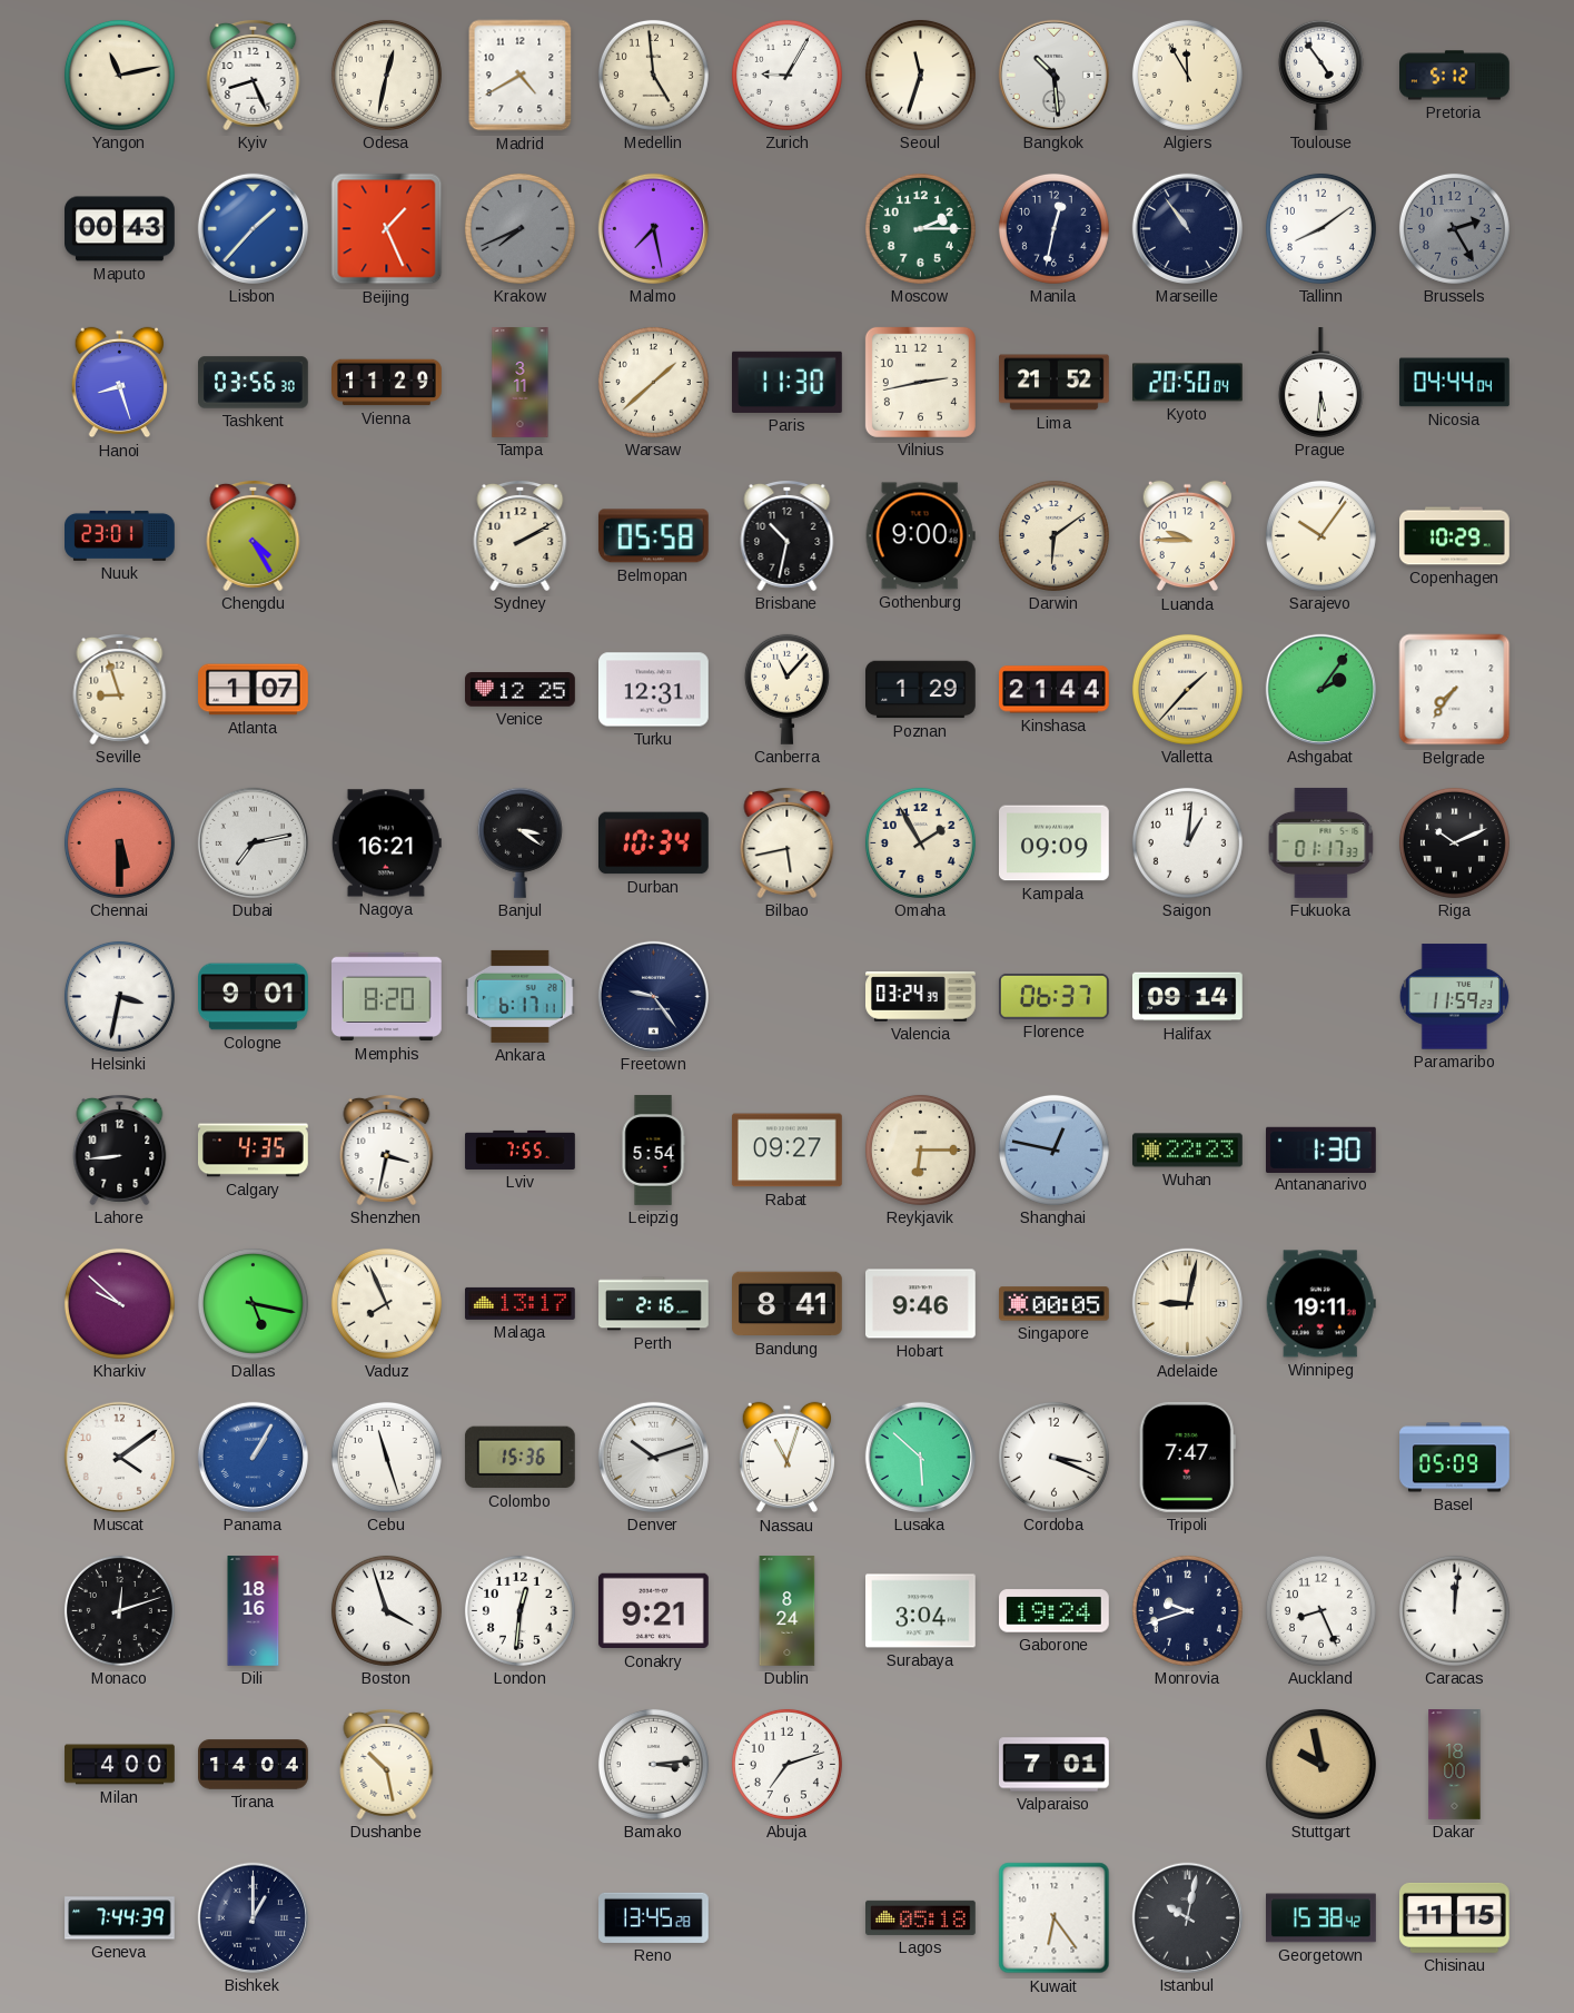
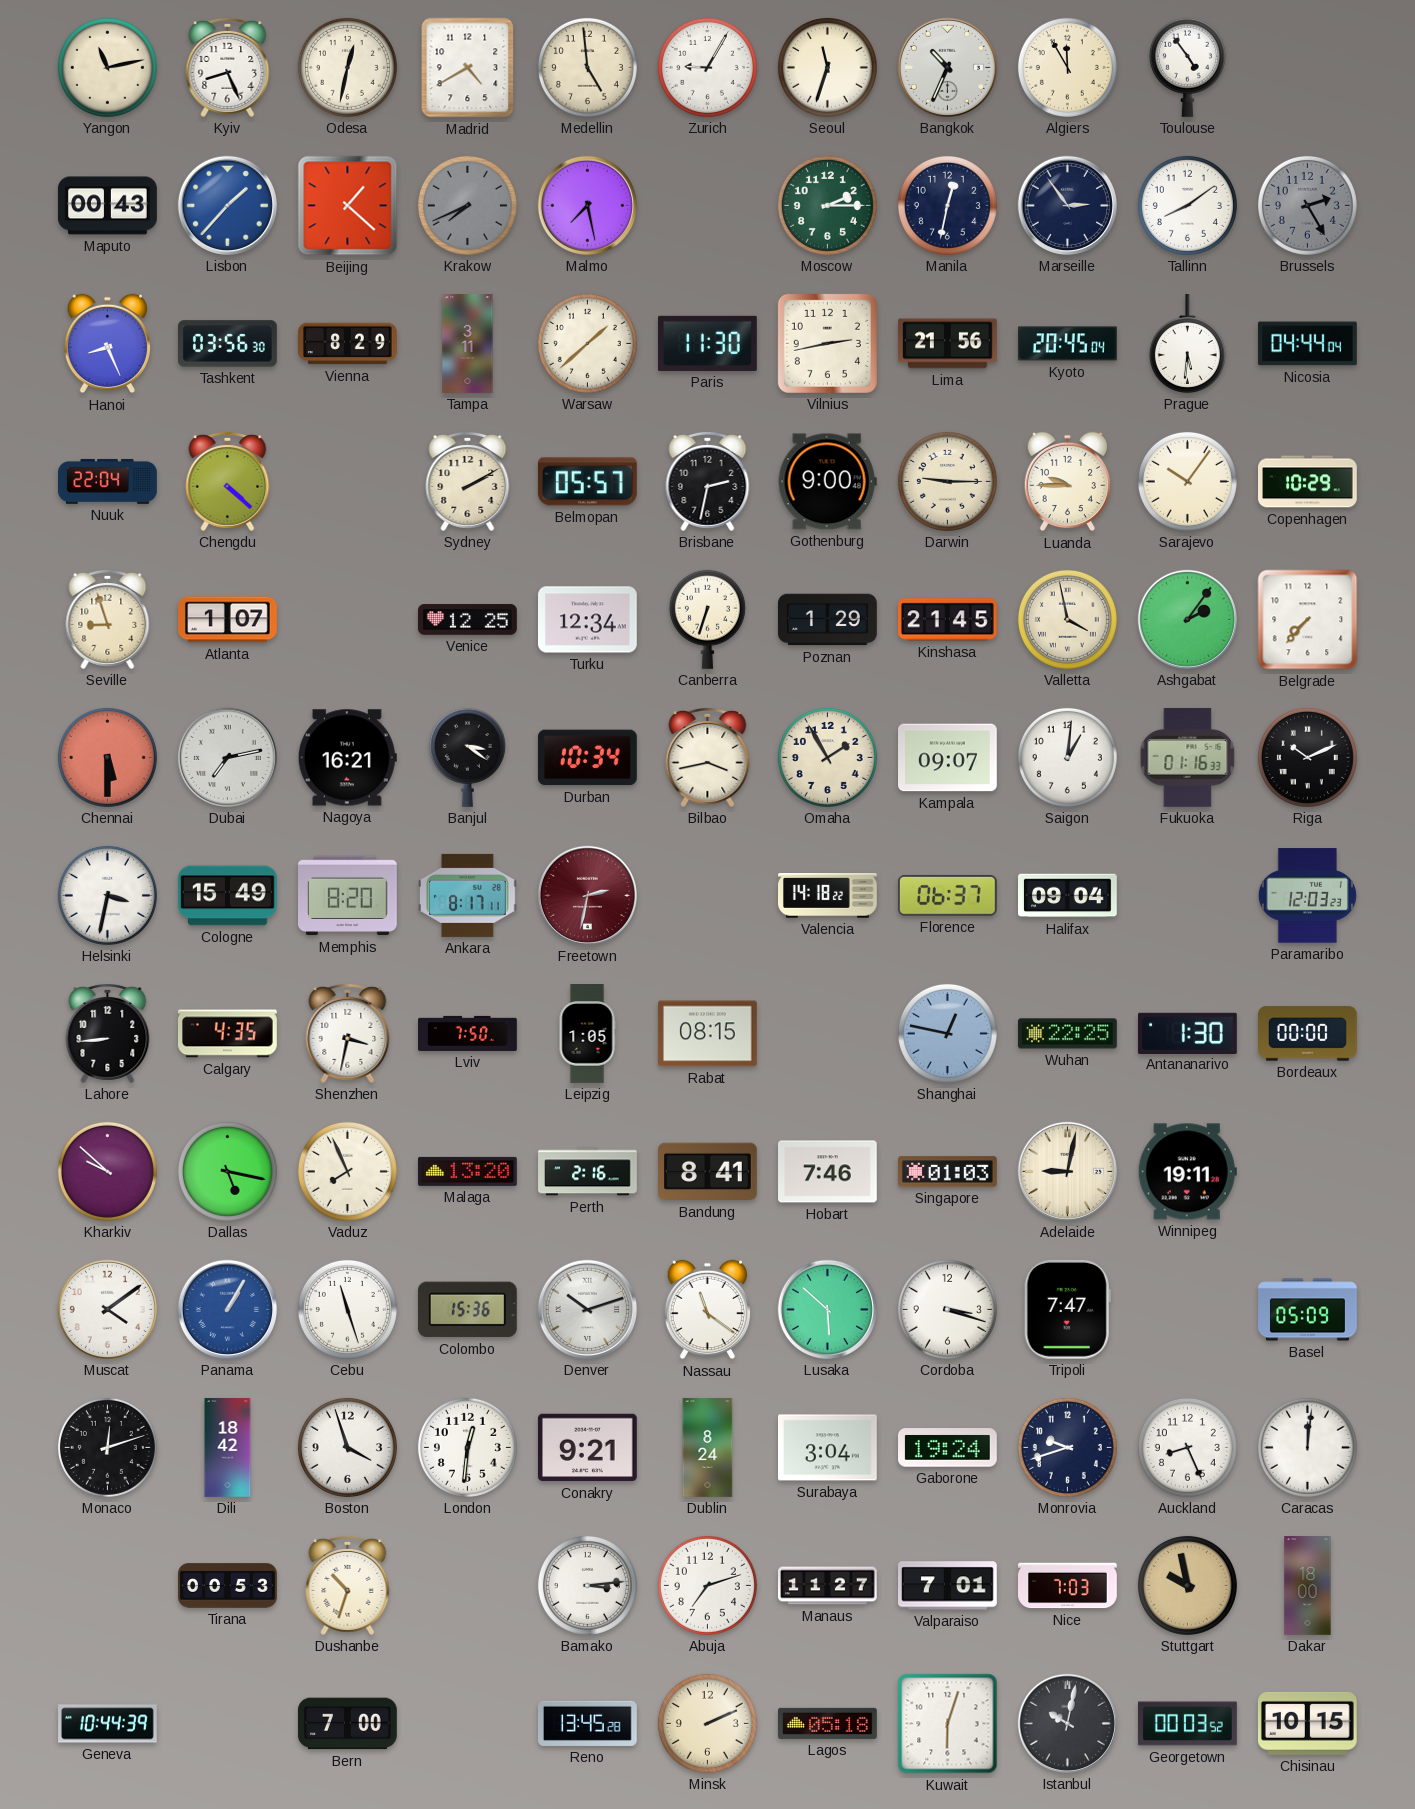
Bangkok: 10:29 -> 10:34
Pretoria: 5:12 -> none
Beijing: 1:26 -> 1:22
Marseille: 10:54 -> 2:54
Hanoi: 8:27 -> 8:26
Vienna: 11:29 -> 8:29
Lima: 21:52 -> 21:56
Kyoto: 20:50 -> 20:45
Nuuk: 23:01 -> 22:04
Chengdu: 4:25 -> 4:22
Belmopan: 05:58 -> 05:57
Brisbane: 10:32 -> 2:32
Darwin: 6:09 -> 9:15
Turku: 12:31 -> 12:34
Canberra: 11:07 -> 6:33
Kinshasa: 21:44 -> 21:45
Valletta: 1:37 -> 3:58
Belgrade: 7:36 -> 7:37
Bilbao: 5:43 -> 3:43
Kampala: 09:09 -> 09:07
Fukuoka: 01:17 -> 01:16
Cologne: 9:01 -> 15:49
Ankara: 6:17 -> 8:17
Freetown: 9:24 -> 2:32
Freetown dial: navy -> burgundy
Valencia: 03:24 -> 14:18
Halifax: 09:14 -> 09:04
Paramaribo: 11:59 -> 12:03
Lviv: 7:55 -> 7:50
Leipzig: 5:54 -> 1:05
Rabat: 09:27 -> 08:15
Reykjavik: 6:15 -> none
Wuhan: 22:23 -> 22:25
Bordeaux: none -> 00:00
Malaga: 13:17 -> 13:20
Hobart: 9:46 -> 7:46
Singapore: 00:05 -> 01:03
Nassau: 11:03 -> 11:21
Cordoba: 3:19 -> 3:18
Dili: 18:16 -> 18:42
Milan: 4:00 -> none
Tirana: 14:04 -> 00:53
Dushanbe: 10:28 -> 10:33
Manaus: none -> 11:27
Nice: none -> 7:03
Geneva: 7:44 -> 10:44
Bishkek: 1:00 -> none
Bern: none -> 7:00
Minsk: none -> 2:11
Kuwait: 6:24 -> 6:03
Georgetown: 15:38 -> 00:03
Chisinau: 11:15 -> 10:15
